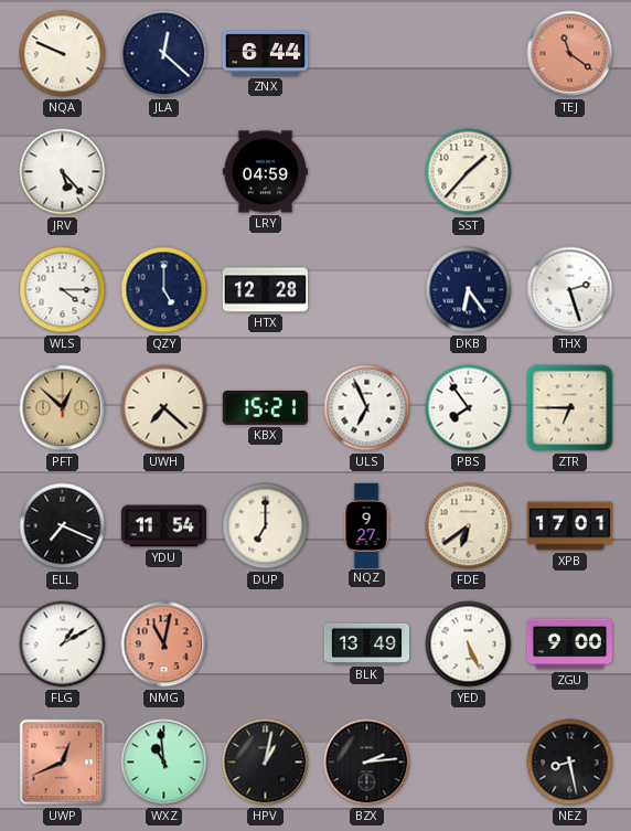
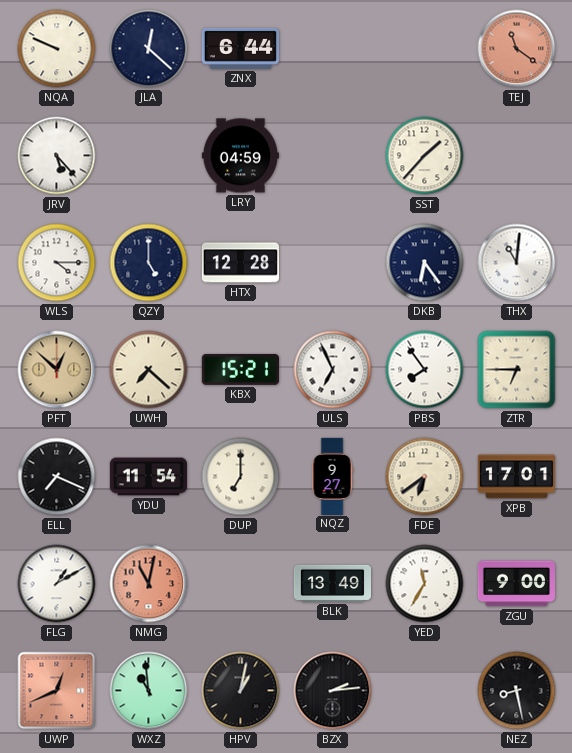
THX: 2:27 -> 11:01
YED: 5:26 -> 11:35
